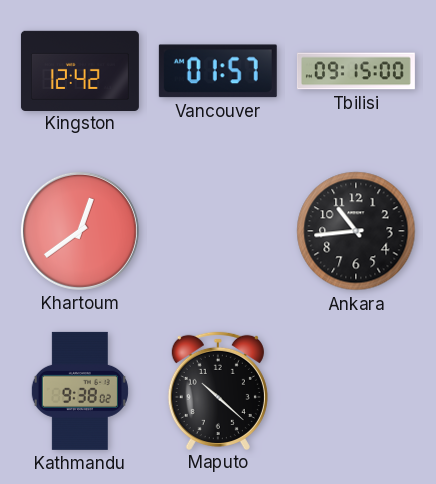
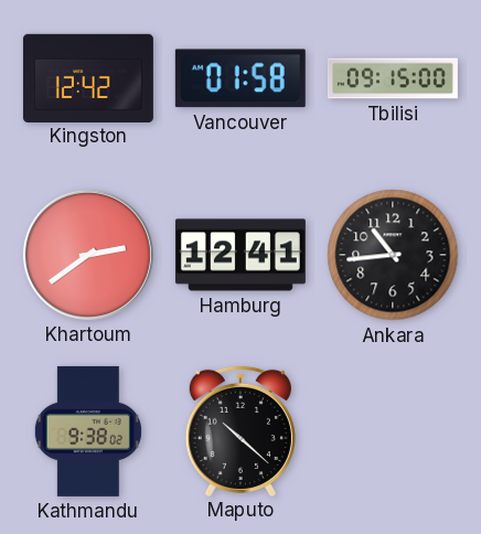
Vancouver: 01:57 -> 01:58
Khartoum: 12:39 -> 2:39
Hamburg: none -> 12:41
